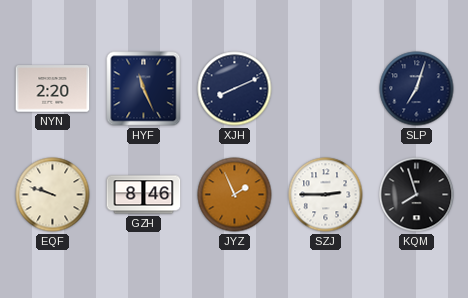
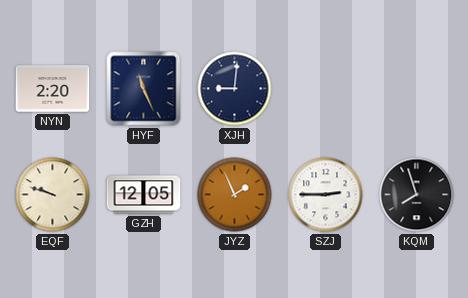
XJH: 8:11 -> 9:01
SLP: 7:03 -> none
GZH: 8:46 -> 12:05
